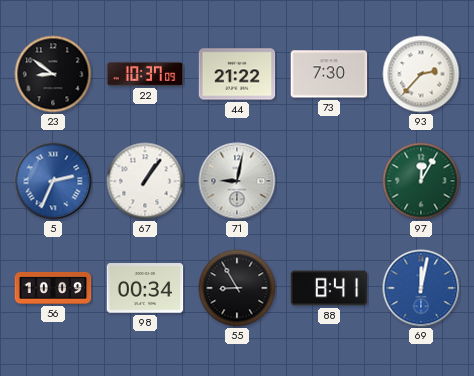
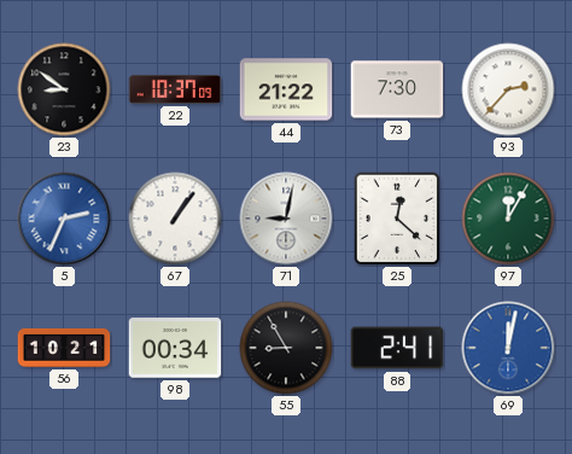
25: none -> 12:22
56: 10:09 -> 10:21
88: 8:41 -> 2:41
